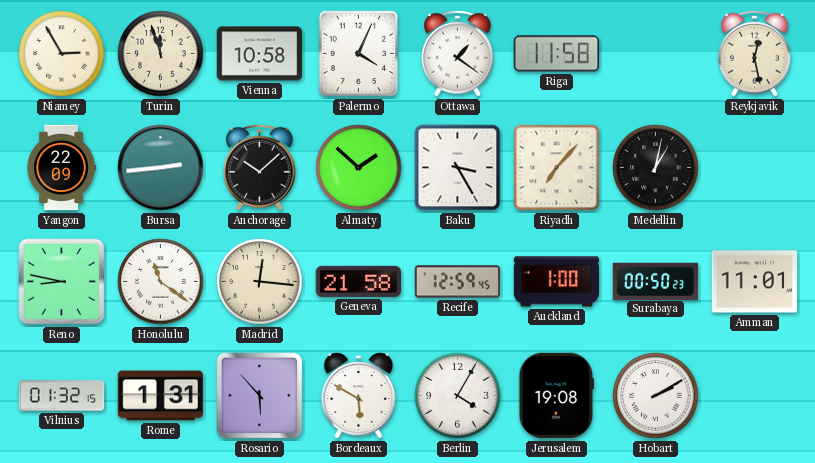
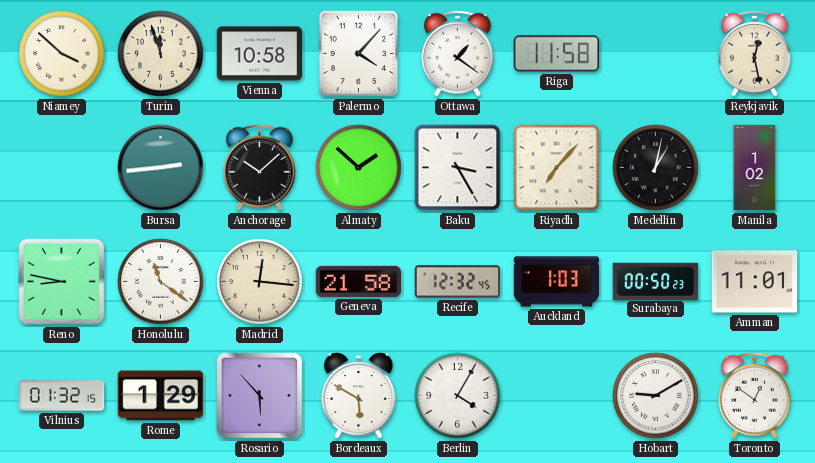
Niamey: 2:55 -> 3:52
Palermo: 4:04 -> 4:07
Yangon: 22:09 -> none
Manila: none -> 1:02
Recife: 12:59 -> 12:32
Auckland: 1:00 -> 1:03
Rome: 1:31 -> 1:29
Jerusalem: 19:08 -> none
Hobart: 2:10 -> 9:10
Toronto: none -> 12:51
